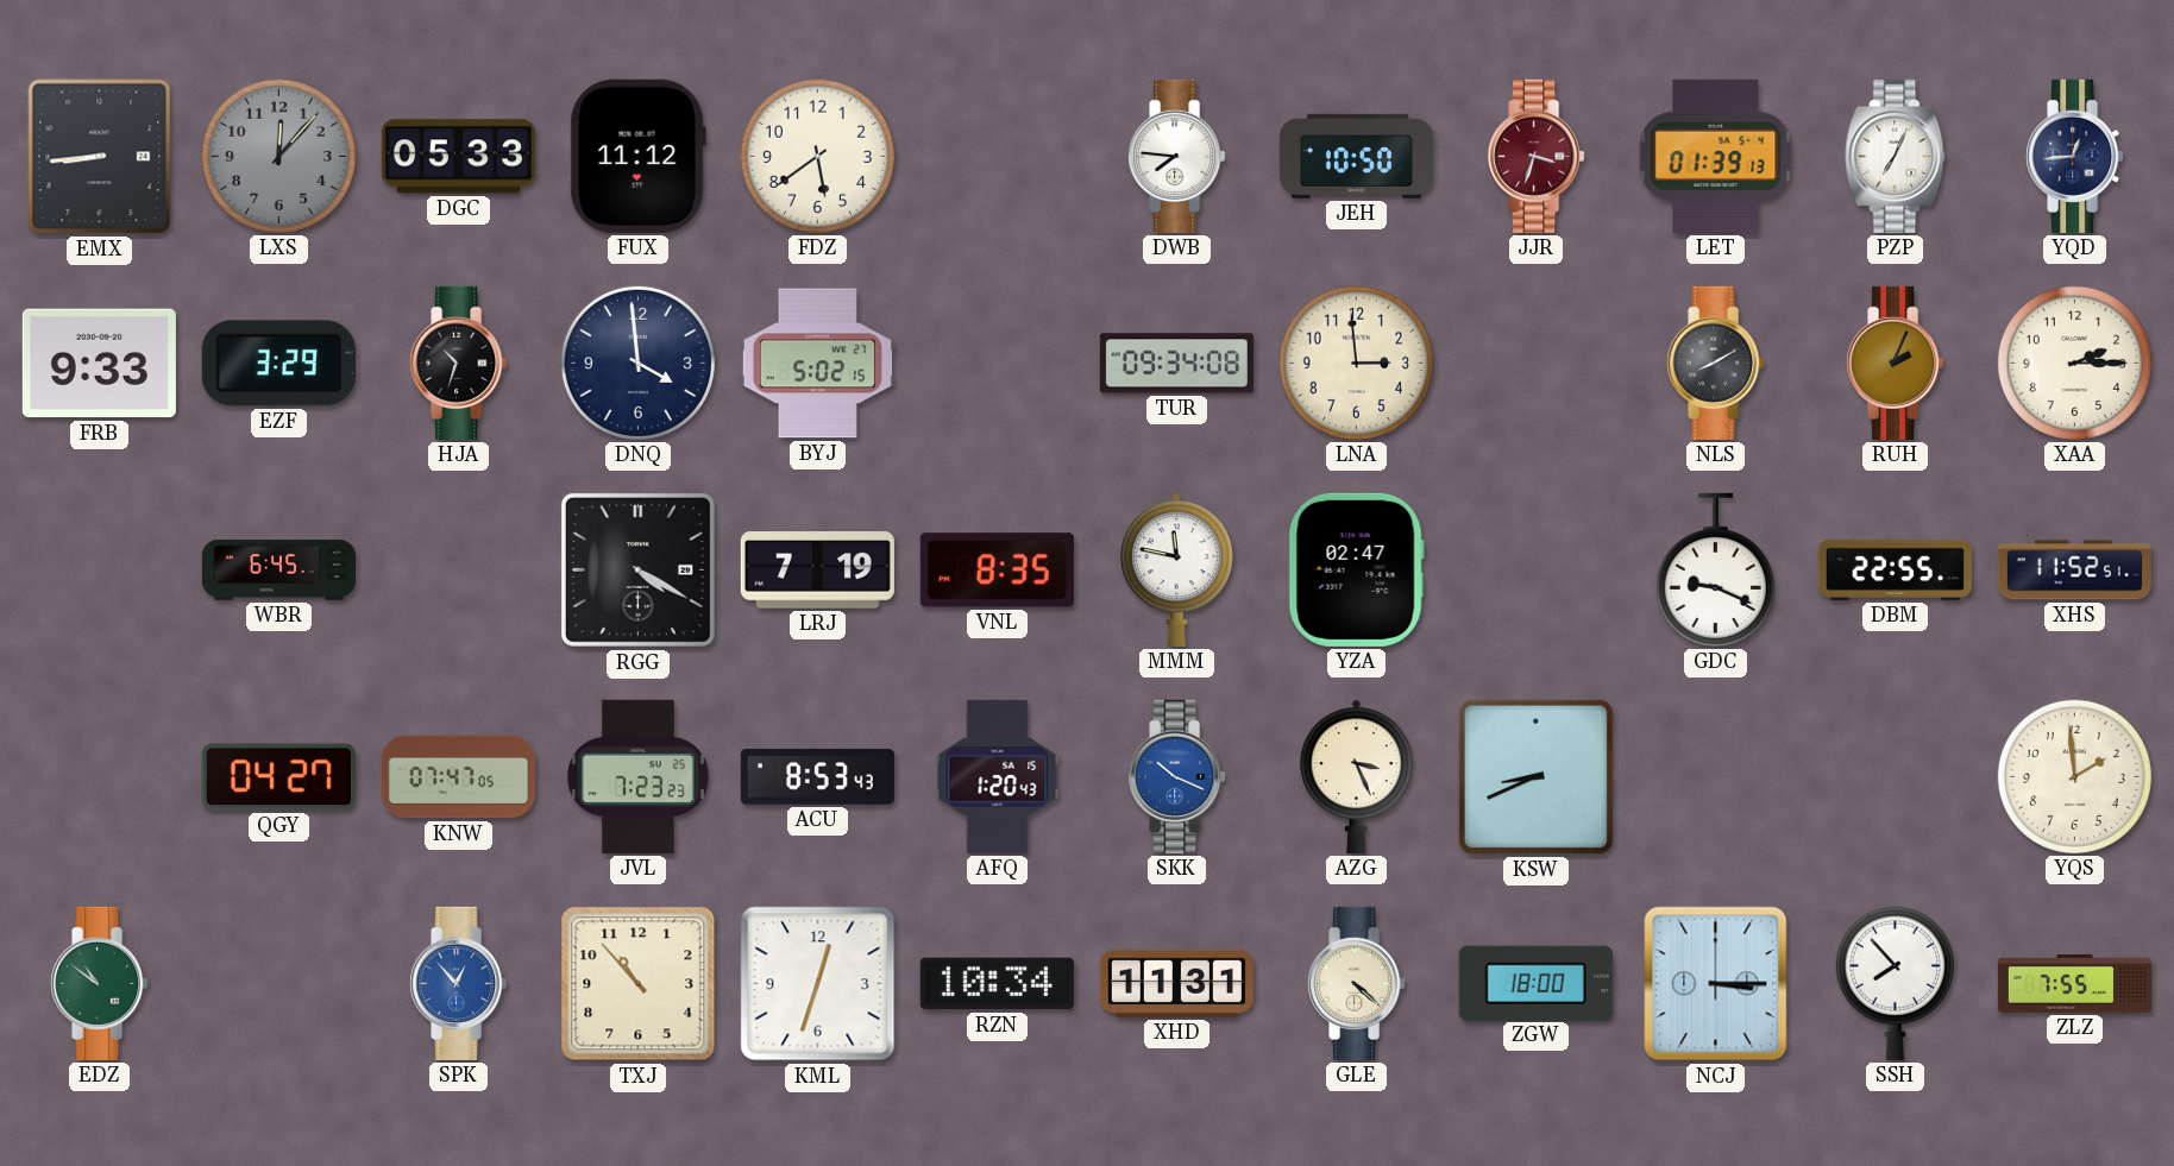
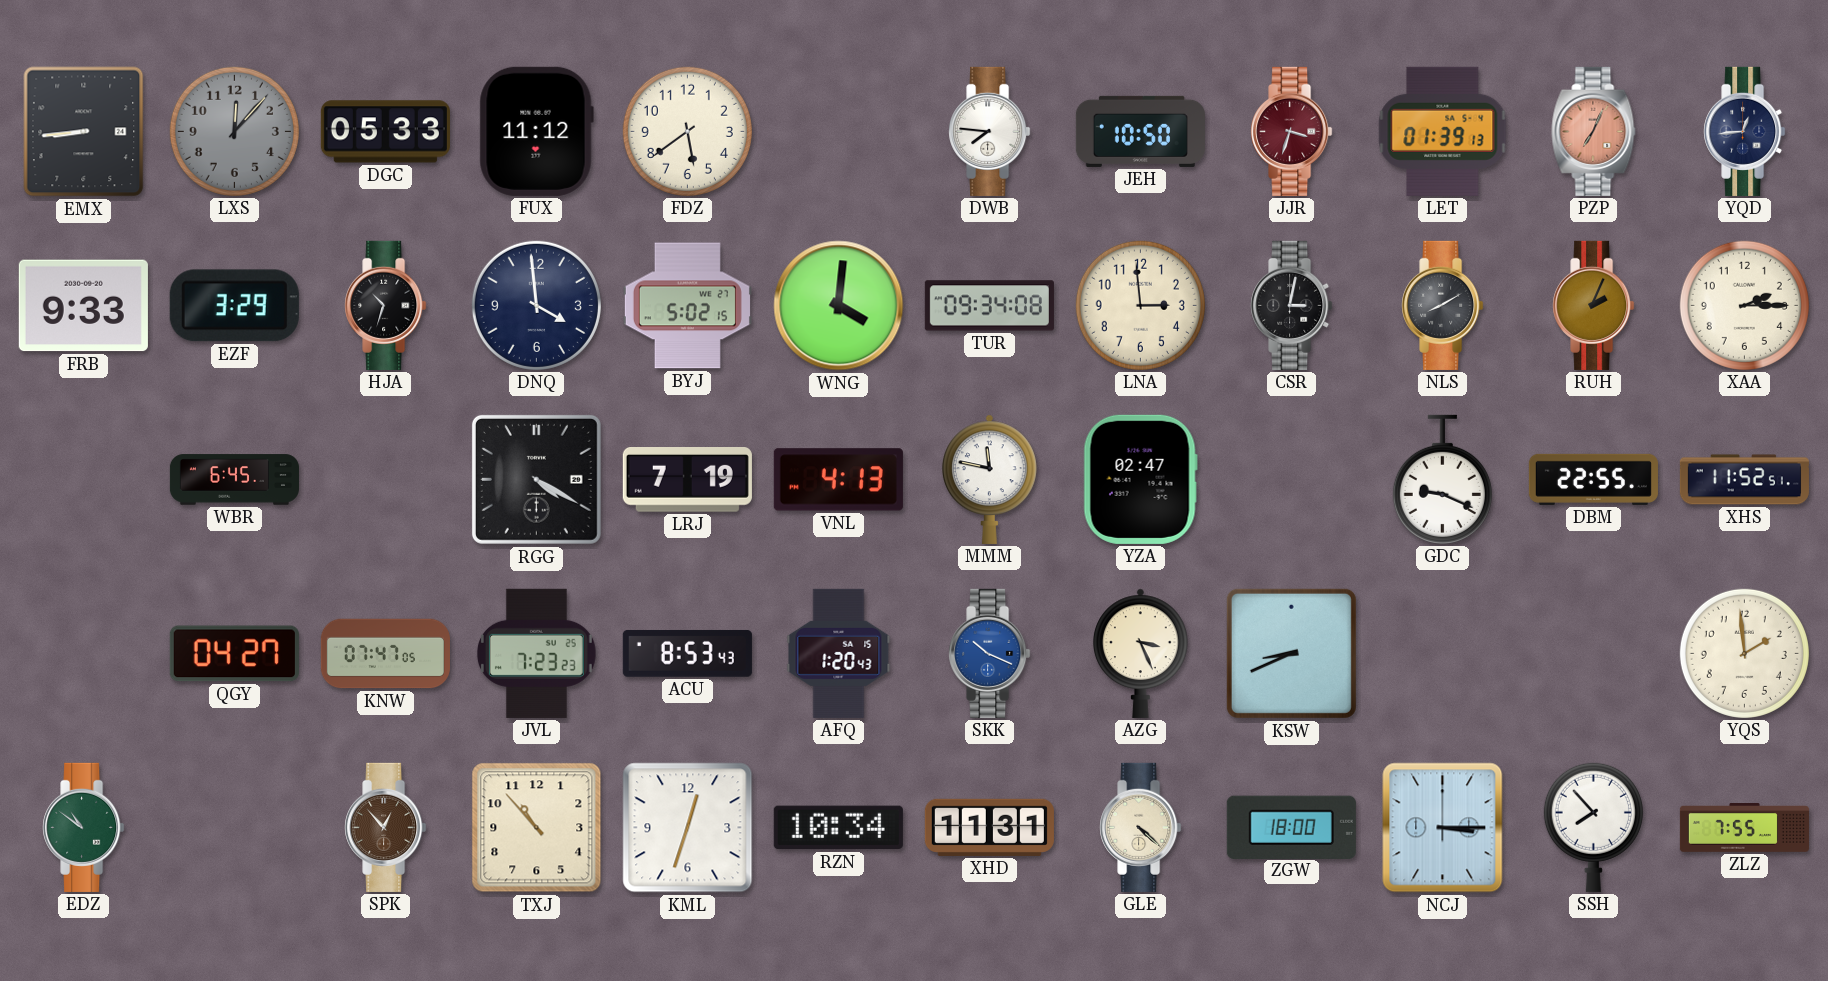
PZP dial: white -> salmon
WNG: none -> 4:01
CSR: none -> 3:02
VNL: 8:35 -> 4:13
SPK dial: blue -> brown
